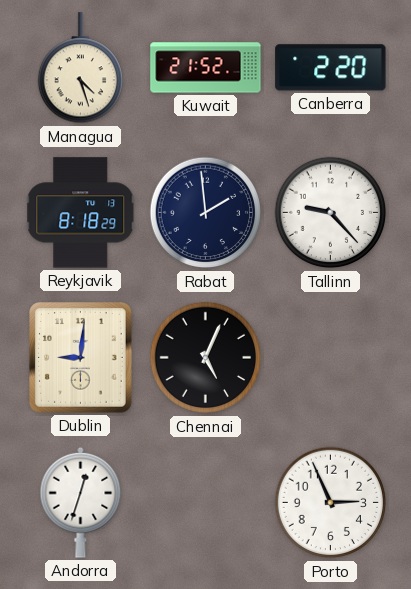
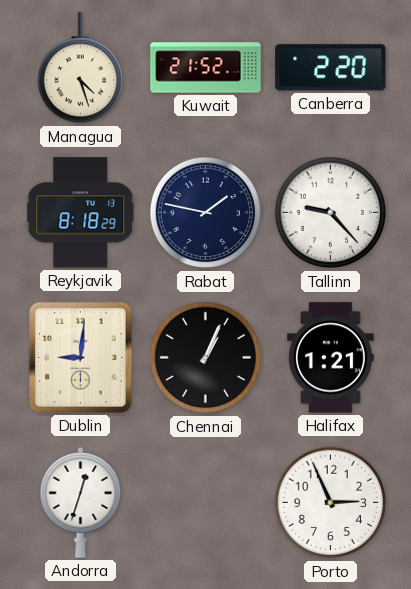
Rabat: 1:59 -> 1:47
Chennai: 5:04 -> 1:04
Halifax: none -> 1:21
